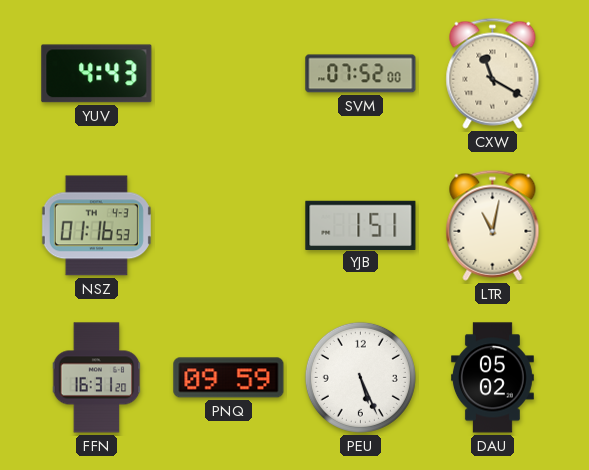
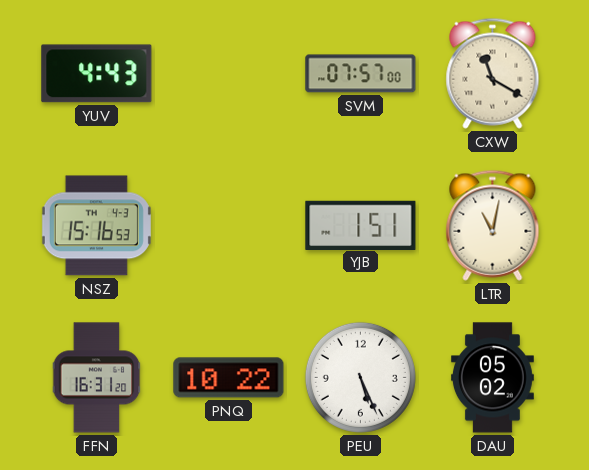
SVM: 07:52 -> 07:57
NSZ: 01:16 -> 15:16
PNQ: 09:59 -> 10:22
